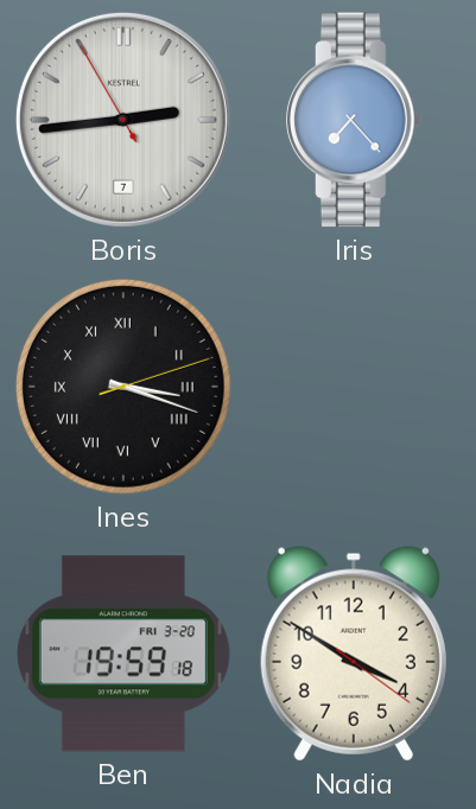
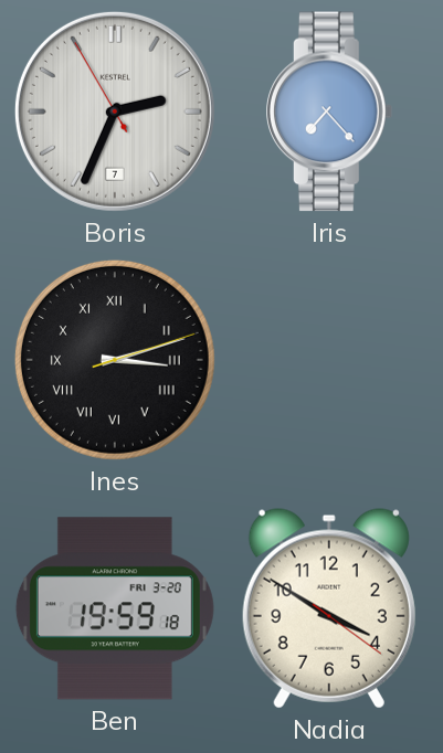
Boris: 2:43 -> 2:33
Ines: 3:18 -> 3:12
